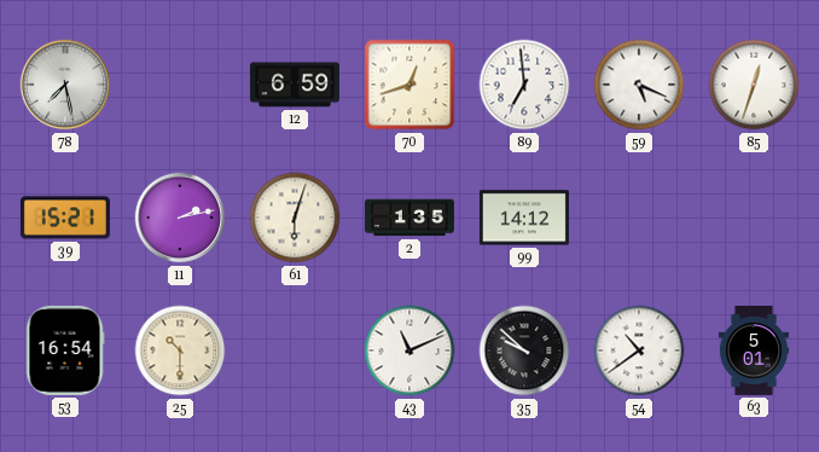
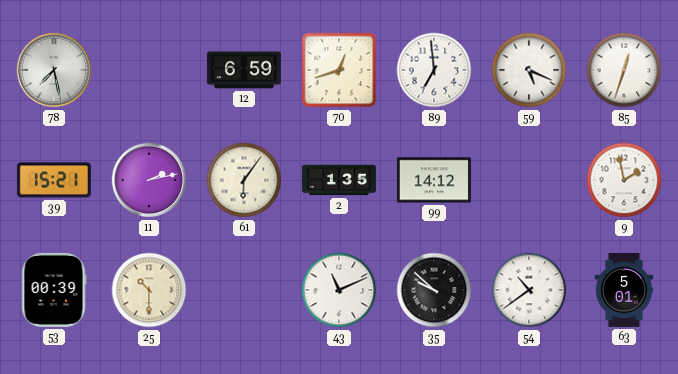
61: 6:03 -> 6:06
9: none -> 1:58
53: 16:54 -> 00:39
